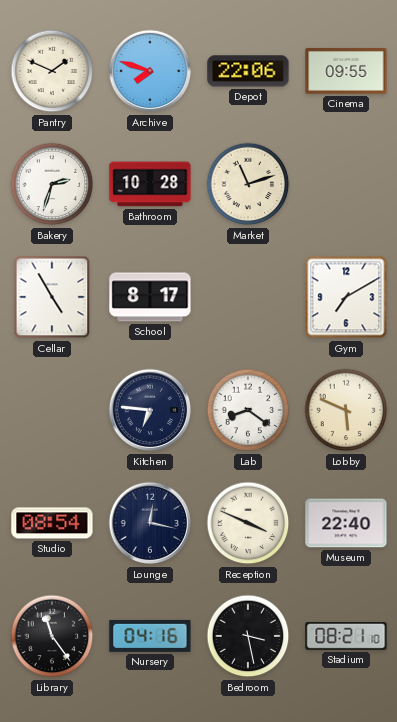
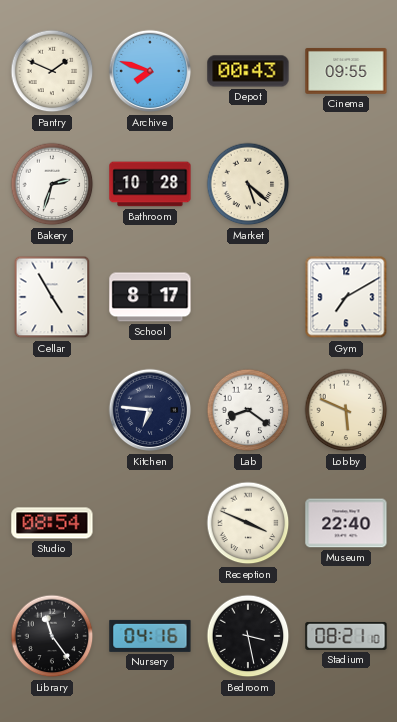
Depot: 22:06 -> 00:43
Market: 11:12 -> 5:22
Lounge: 12:17 -> none
